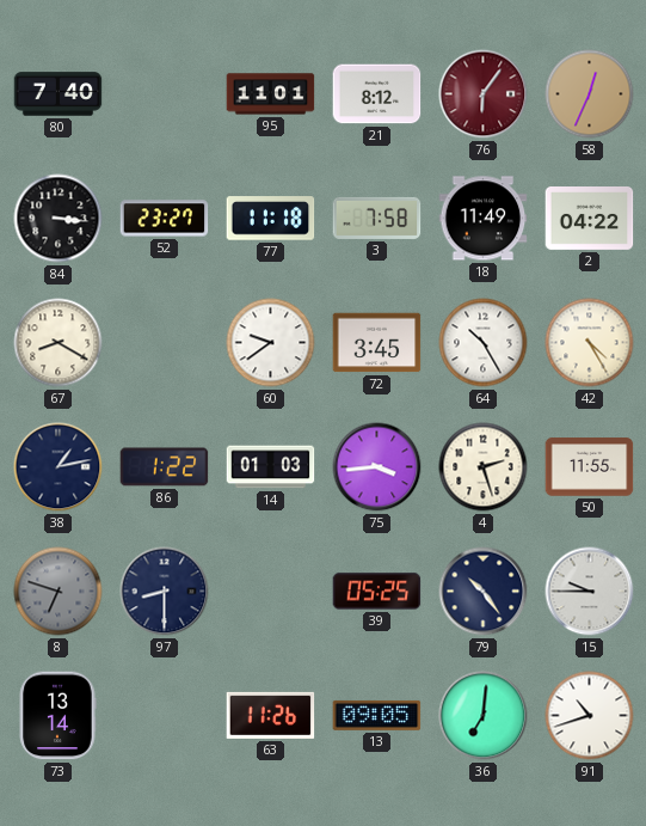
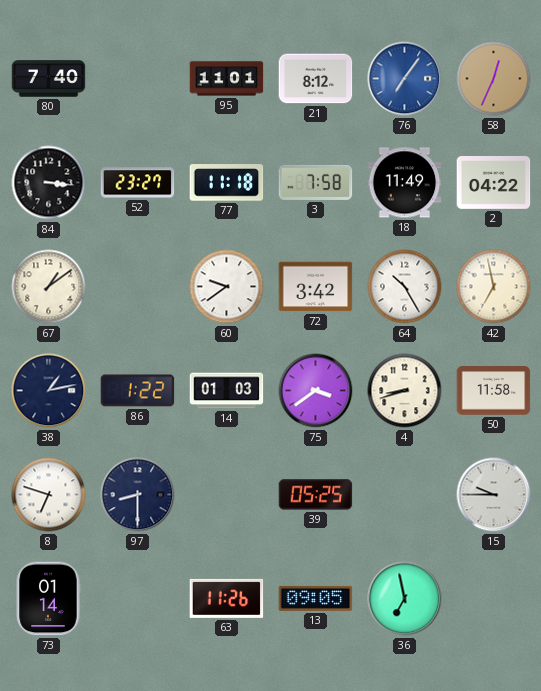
76: 6:06 -> 7:06
76 dial: burgundy -> blue
67: 8:20 -> 1:09
72: 3:45 -> 3:42
42: 4:25 -> 6:58
75: 3:44 -> 3:39
4: 2:27 -> 8:42
50: 11:55 -> 11:58
8 dial: grey -> white
79: 10:24 -> none
73: 13:14 -> 01:14
36: 7:01 -> 6:58
91: 10:42 -> none
